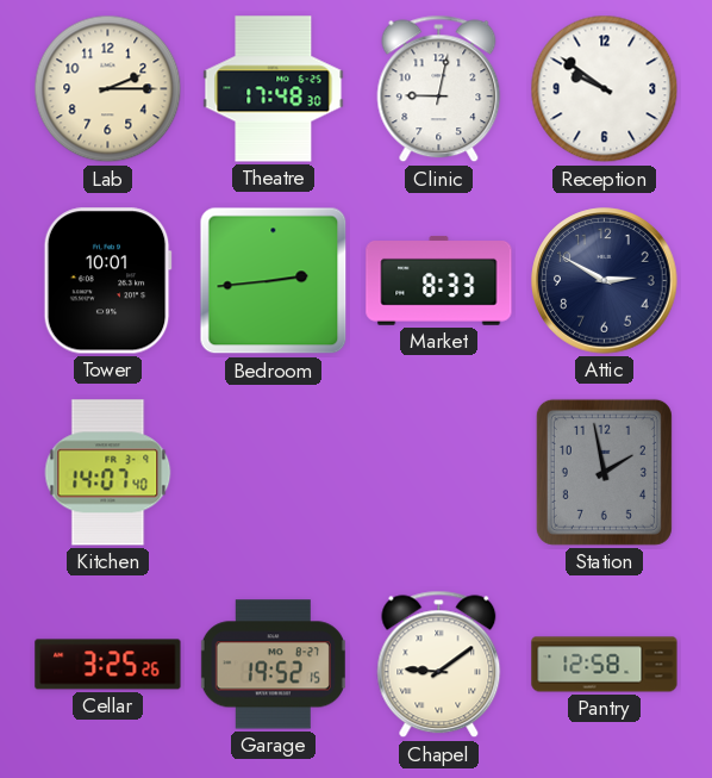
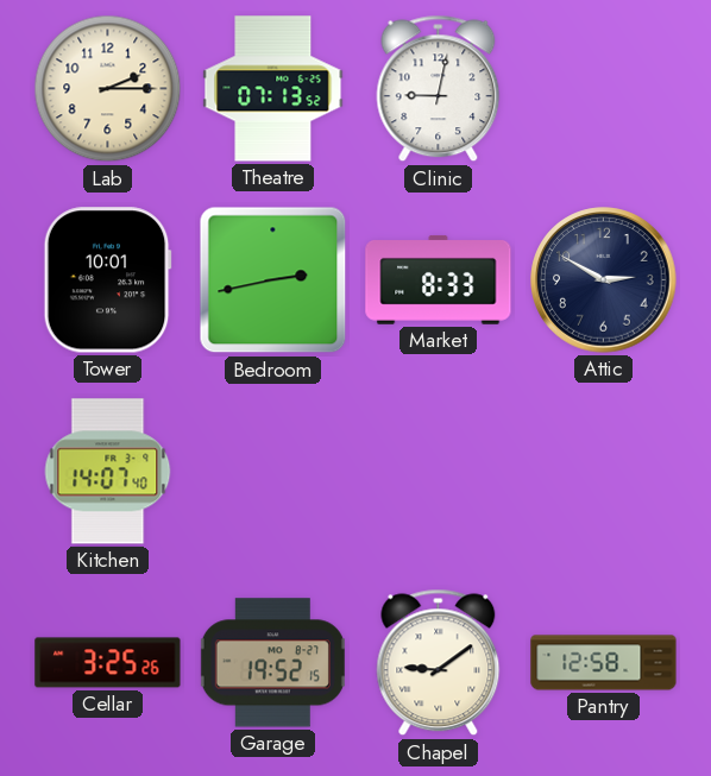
Theatre: 17:48 -> 07:13
Reception: 9:51 -> none
Bedroom: 2:44 -> 2:43
Station: 1:58 -> none
